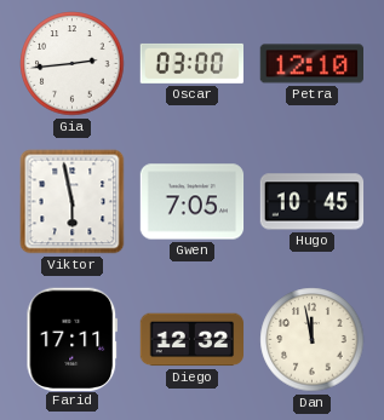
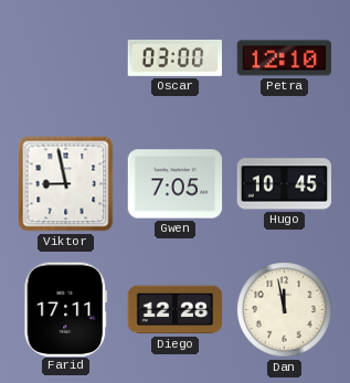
Gia: 2:44 -> none
Viktor: 5:58 -> 8:58
Diego: 12:32 -> 12:28
